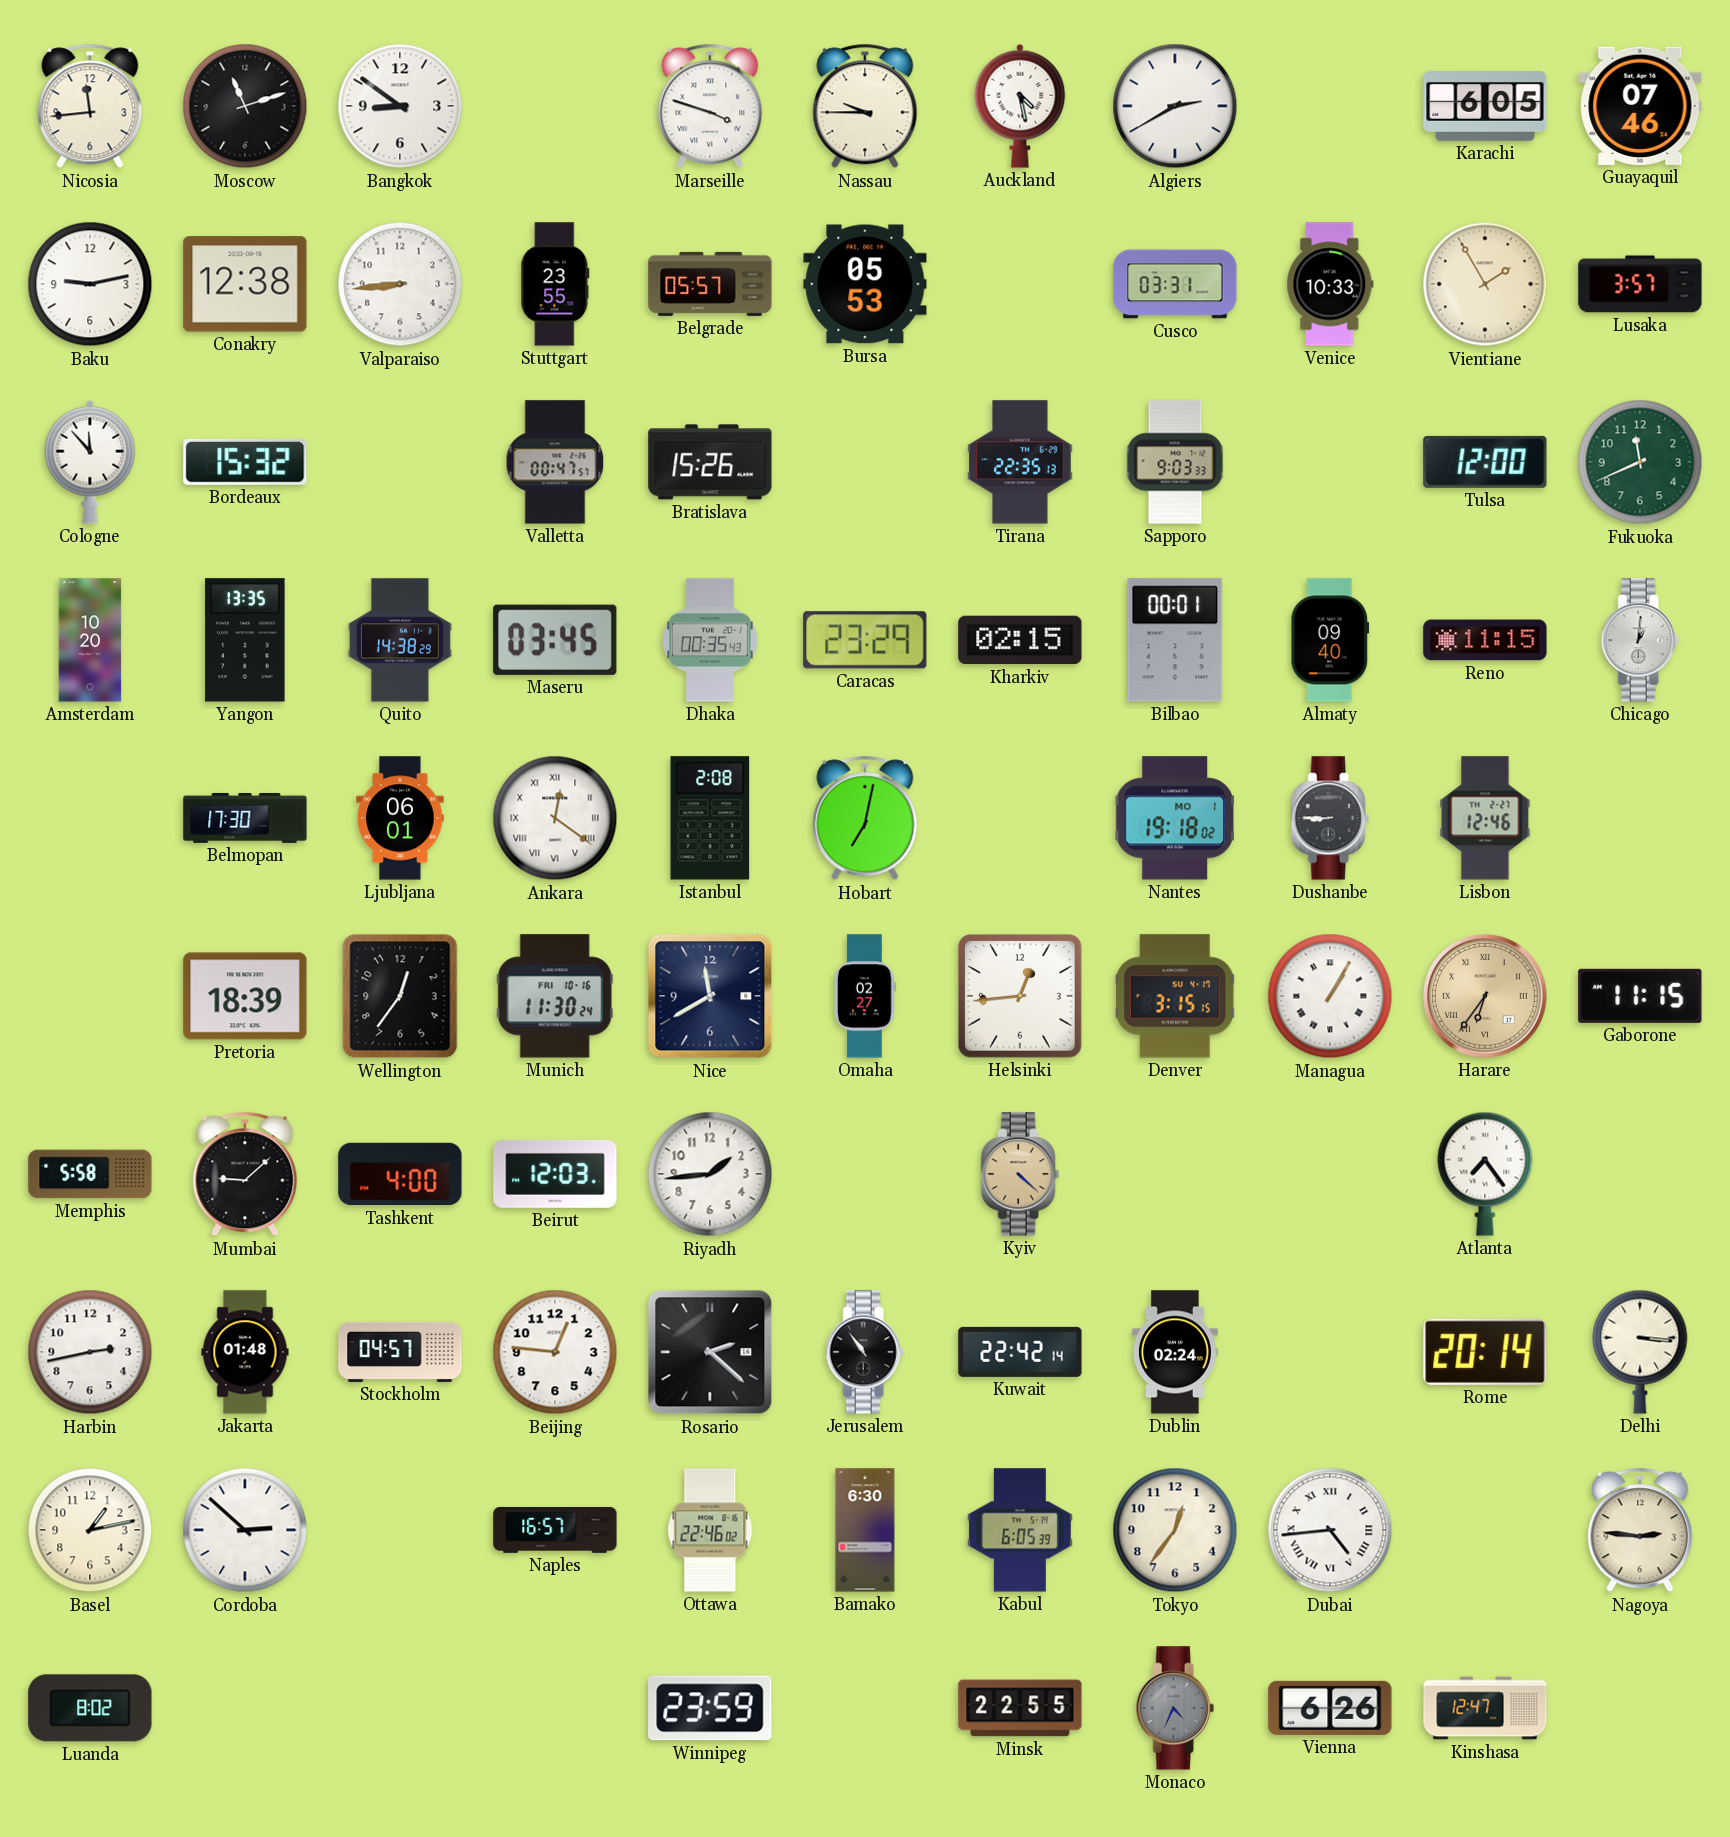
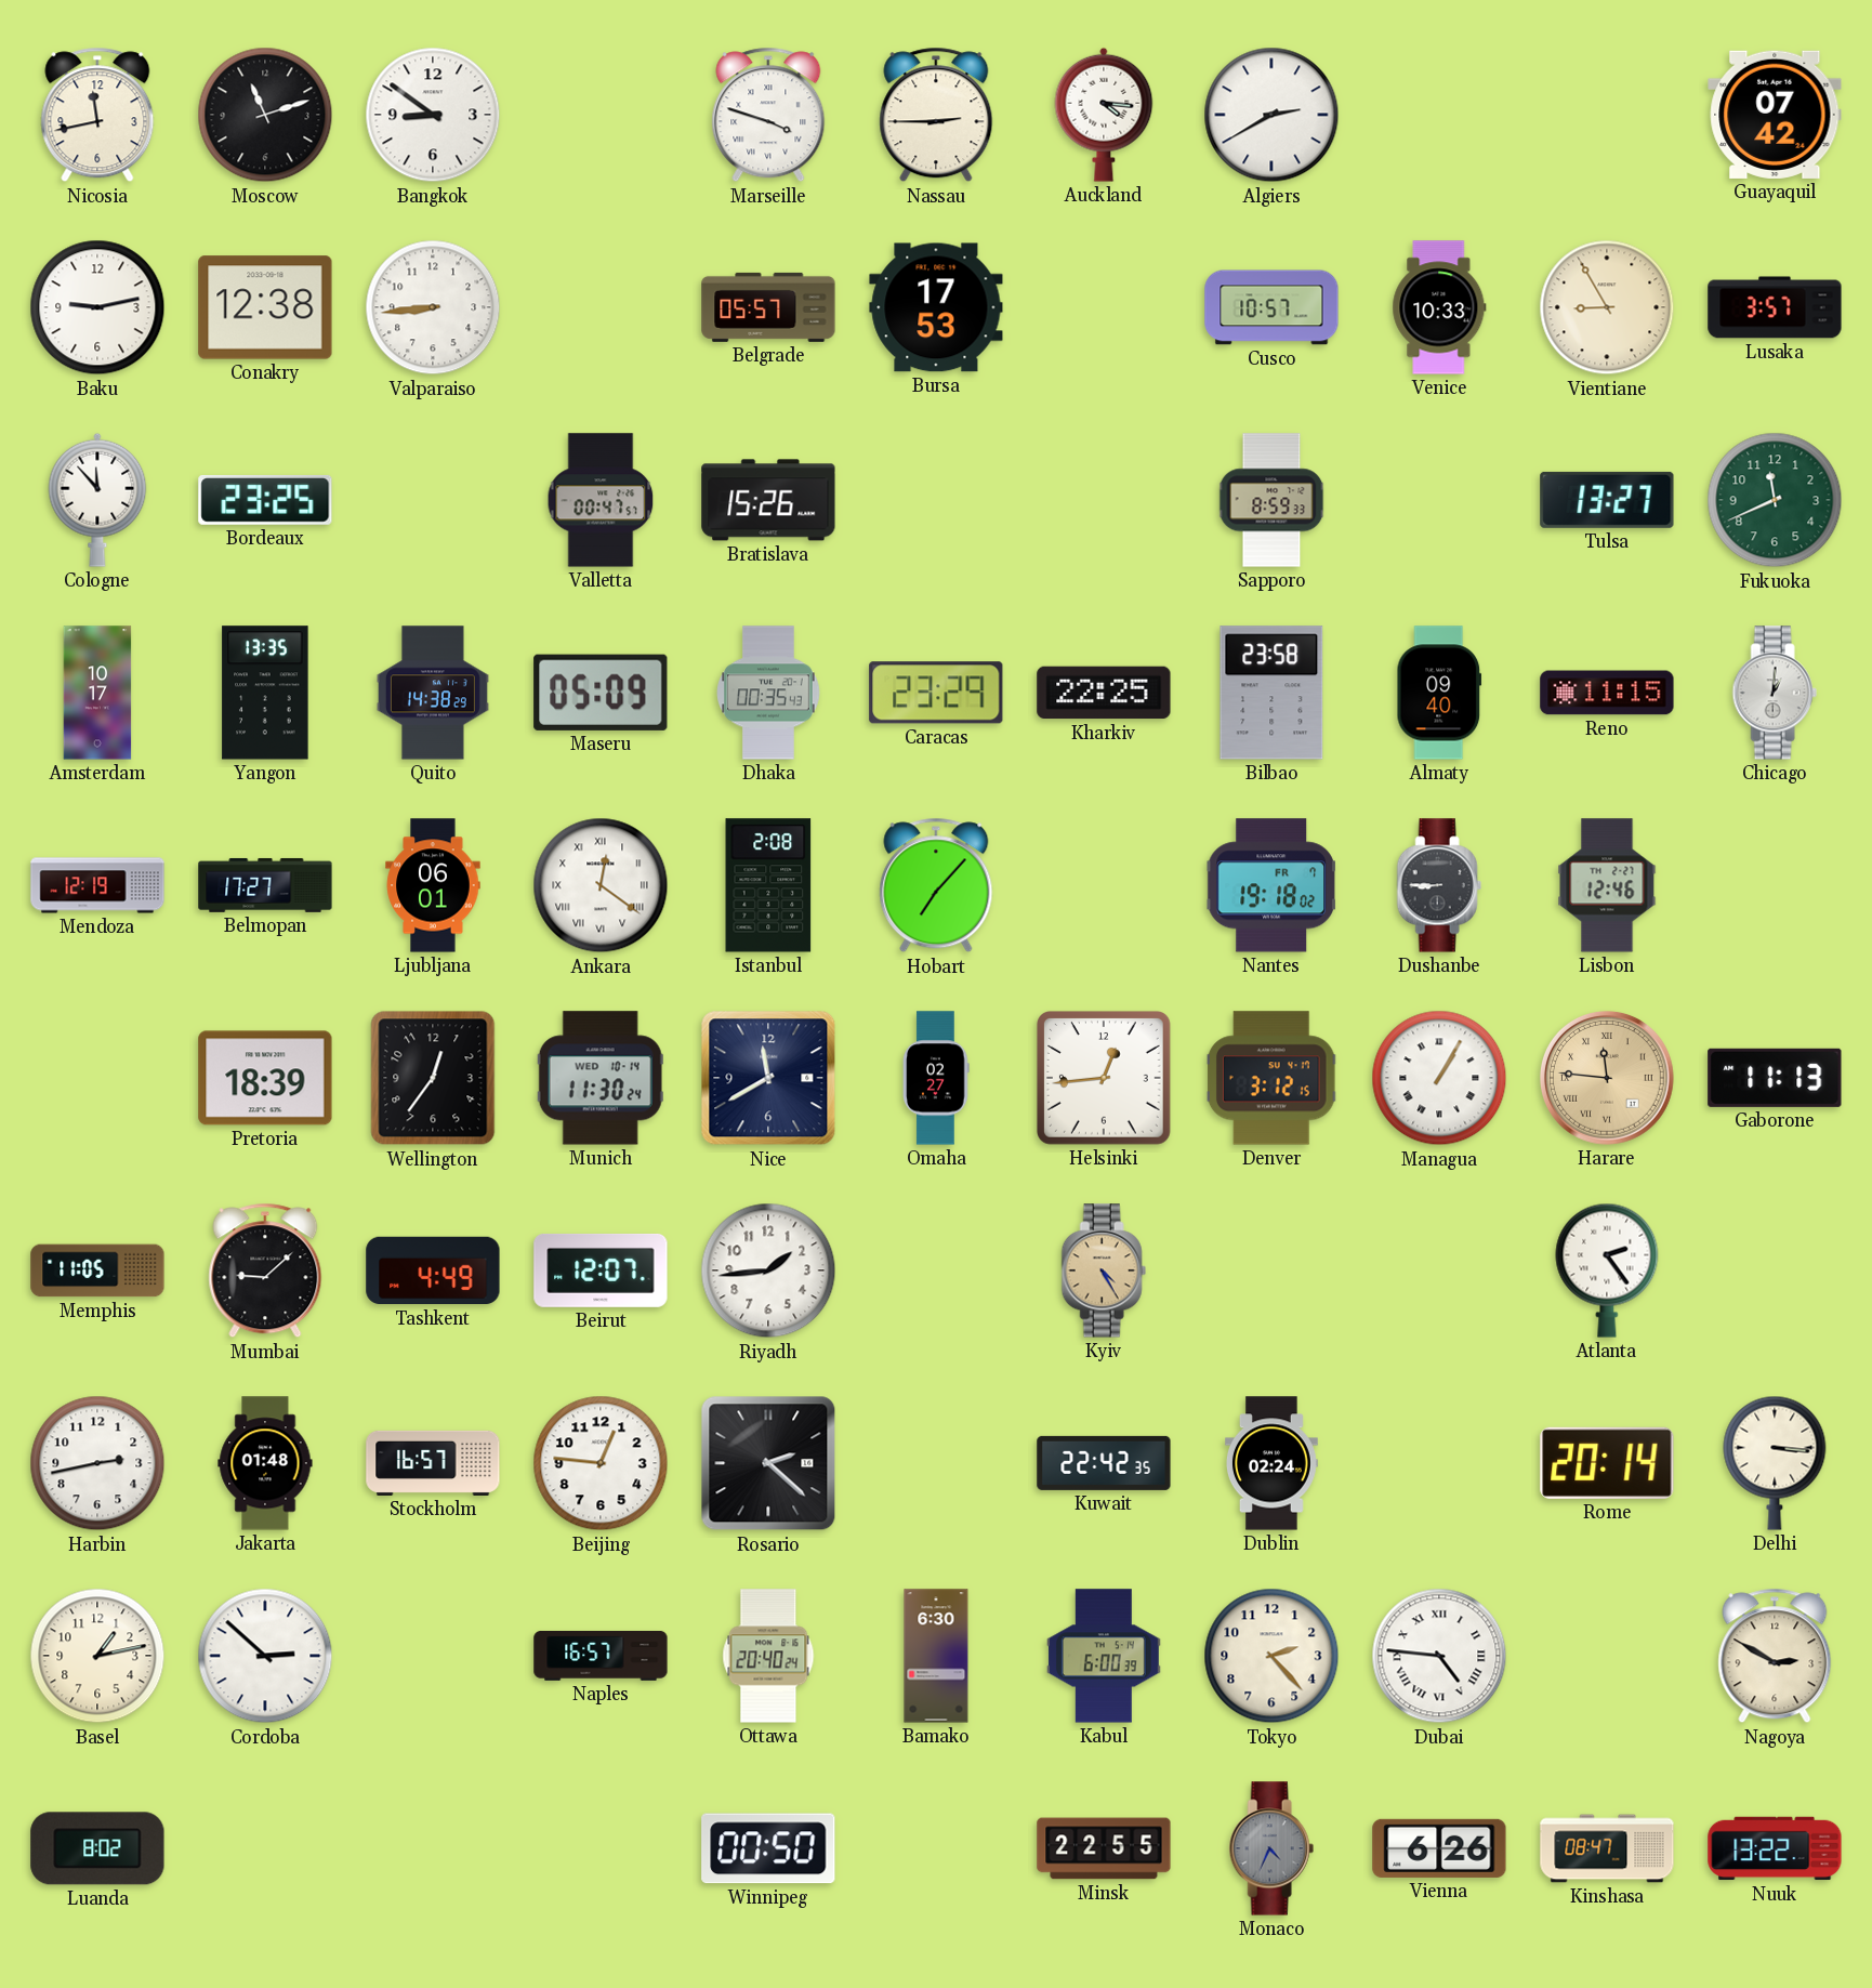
Nicosia: 11:44 -> 11:43
Nassau: 9:45 -> 2:45
Auckland: 4:28 -> 4:16
Karachi: 6:05 -> none
Guayaquil: 07:46 -> 07:42
Stuttgart: 23:55 -> none
Bursa: 05:53 -> 17:53
Cusco: 03:31 -> 10:57
Vientiane: 1:55 -> 8:55
Bordeaux: 15:32 -> 23:25
Tirana: 22:35 -> none
Sapporo: 9:03 -> 8:59
Tulsa: 12:00 -> 13:27
Amsterdam: 10:20 -> 10:17
Maseru: 03:45 -> 05:09
Kharkiv: 02:15 -> 22:25
Bilbao: 00:01 -> 23:58
Mendoza: none -> 12:19
Belmopan: 17:30 -> 17:27
Hobart: 7:02 -> 7:07
Nantes date: MO 1 -> FR 7
Munich date: FRI 10-16 -> WED 10-14
Denver: 3:15 -> 3:12
Harare: 6:36 -> 11:46
Gaborone: 11:15 -> 11:13
Memphis: 5:58 -> 11:05
Tashkent: 4:00 -> 4:49
Beirut: 12:03 -> 12:07
Kyiv: 4:22 -> 4:25
Atlanta: 7:24 -> 2:24
Stockholm: 04:57 -> 16:57
Jerusalem: 10:54 -> none
Kuwait: 22:42:14 -> 22:42:35
Ottawa: 22:46 -> 20:40
Kabul: 6:05 -> 6:00
Tokyo: 12:36 -> 2:23
Dubai: 4:44 -> 4:46
Nagoya: 2:46 -> 2:50
Winnipeg: 23:59 -> 00:50
Kinshasa: 12:47 -> 08:47
Nuuk: none -> 13:22
